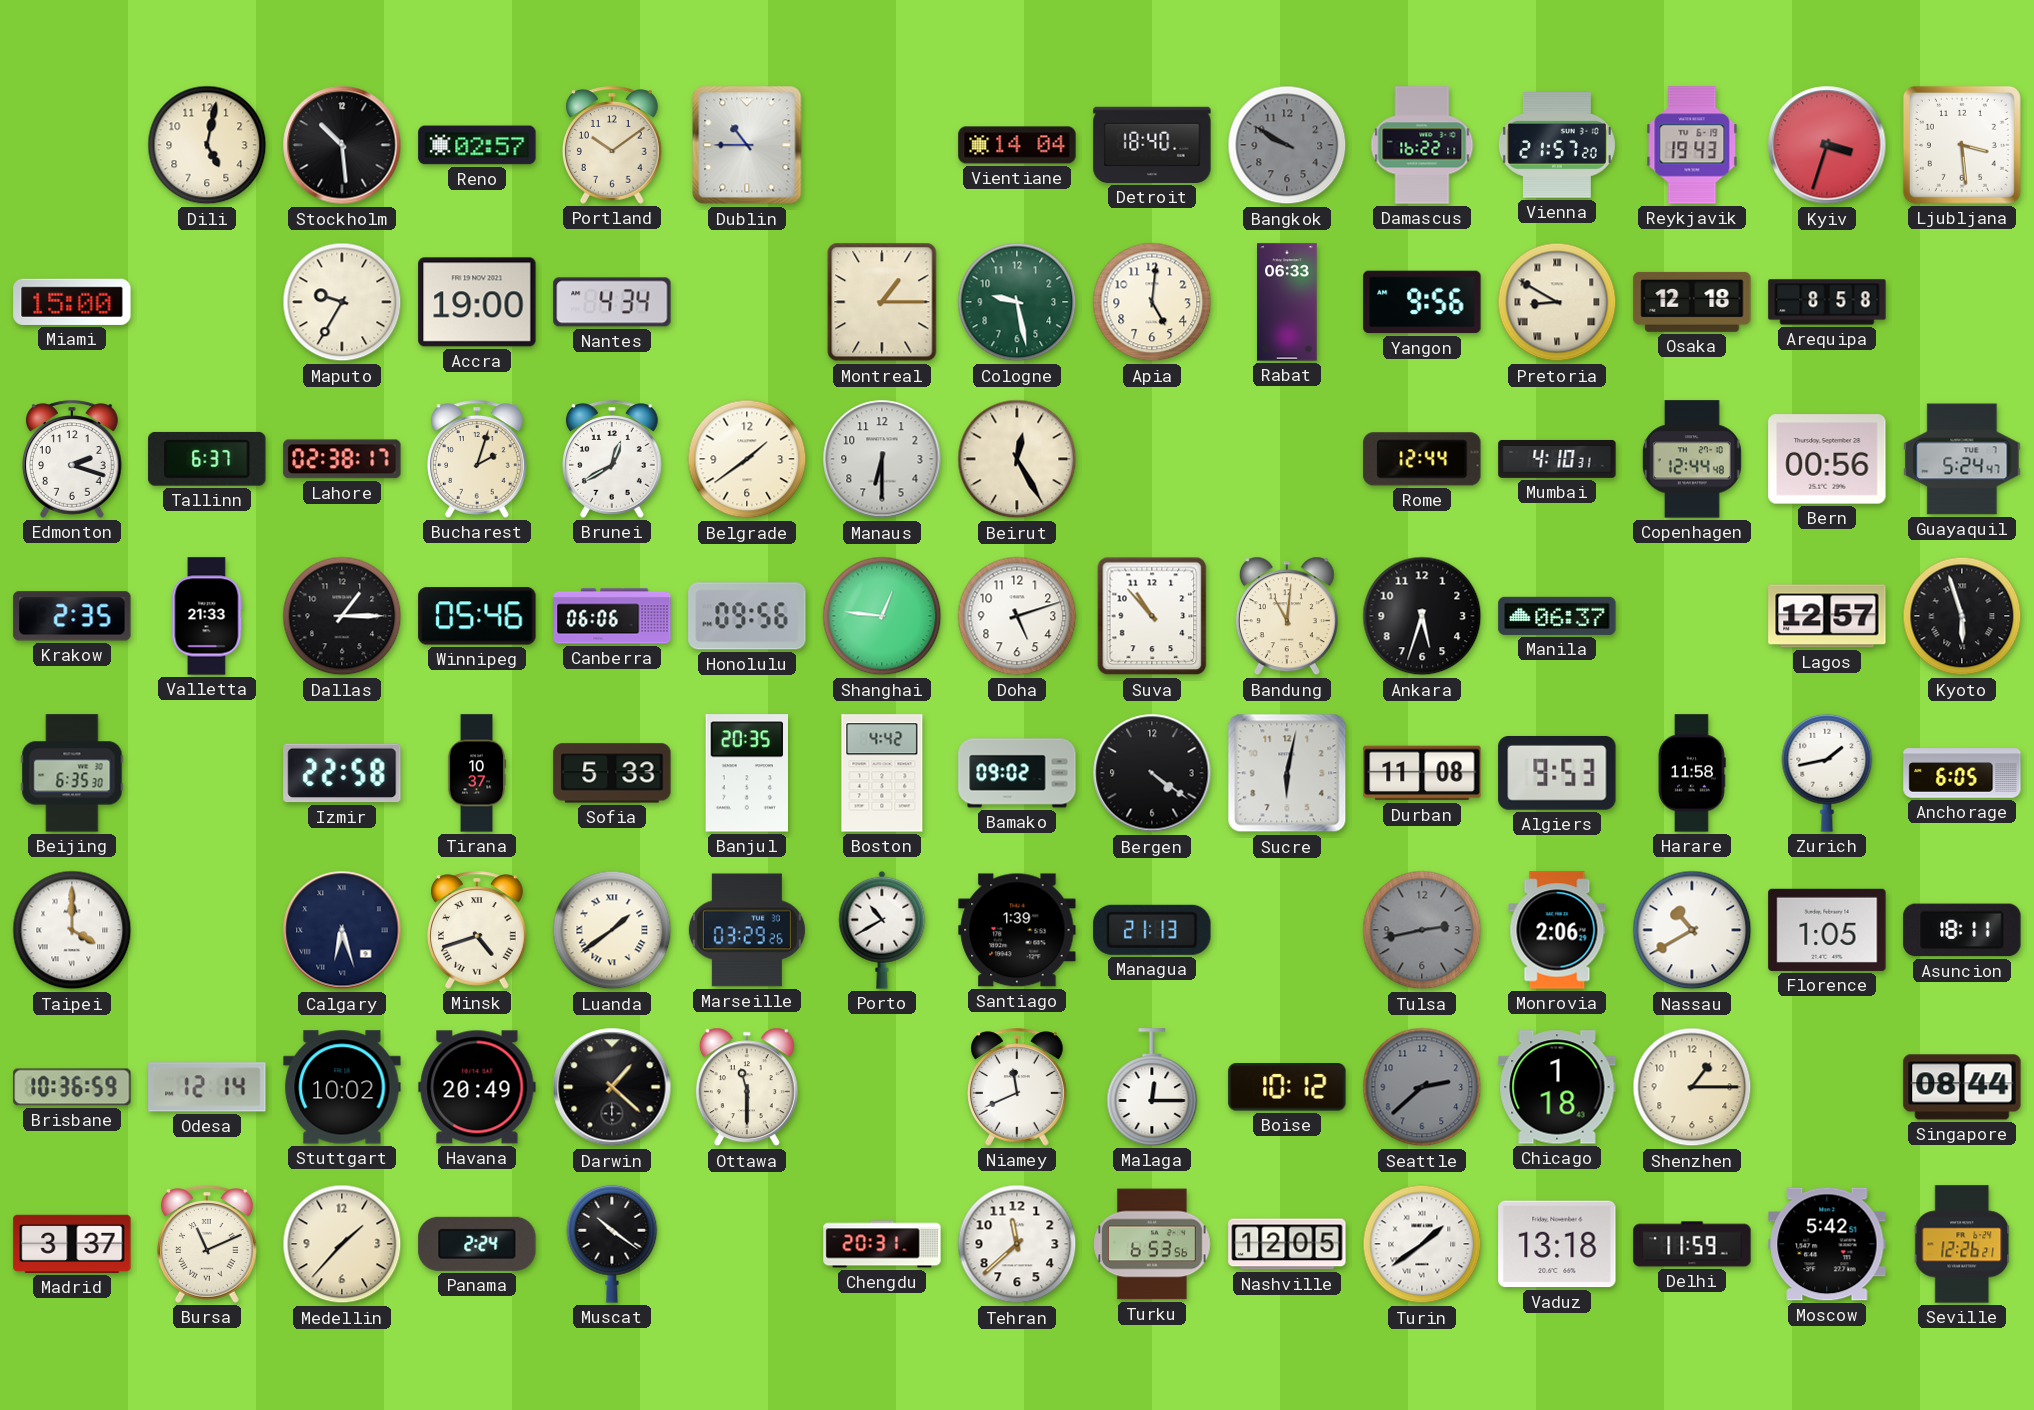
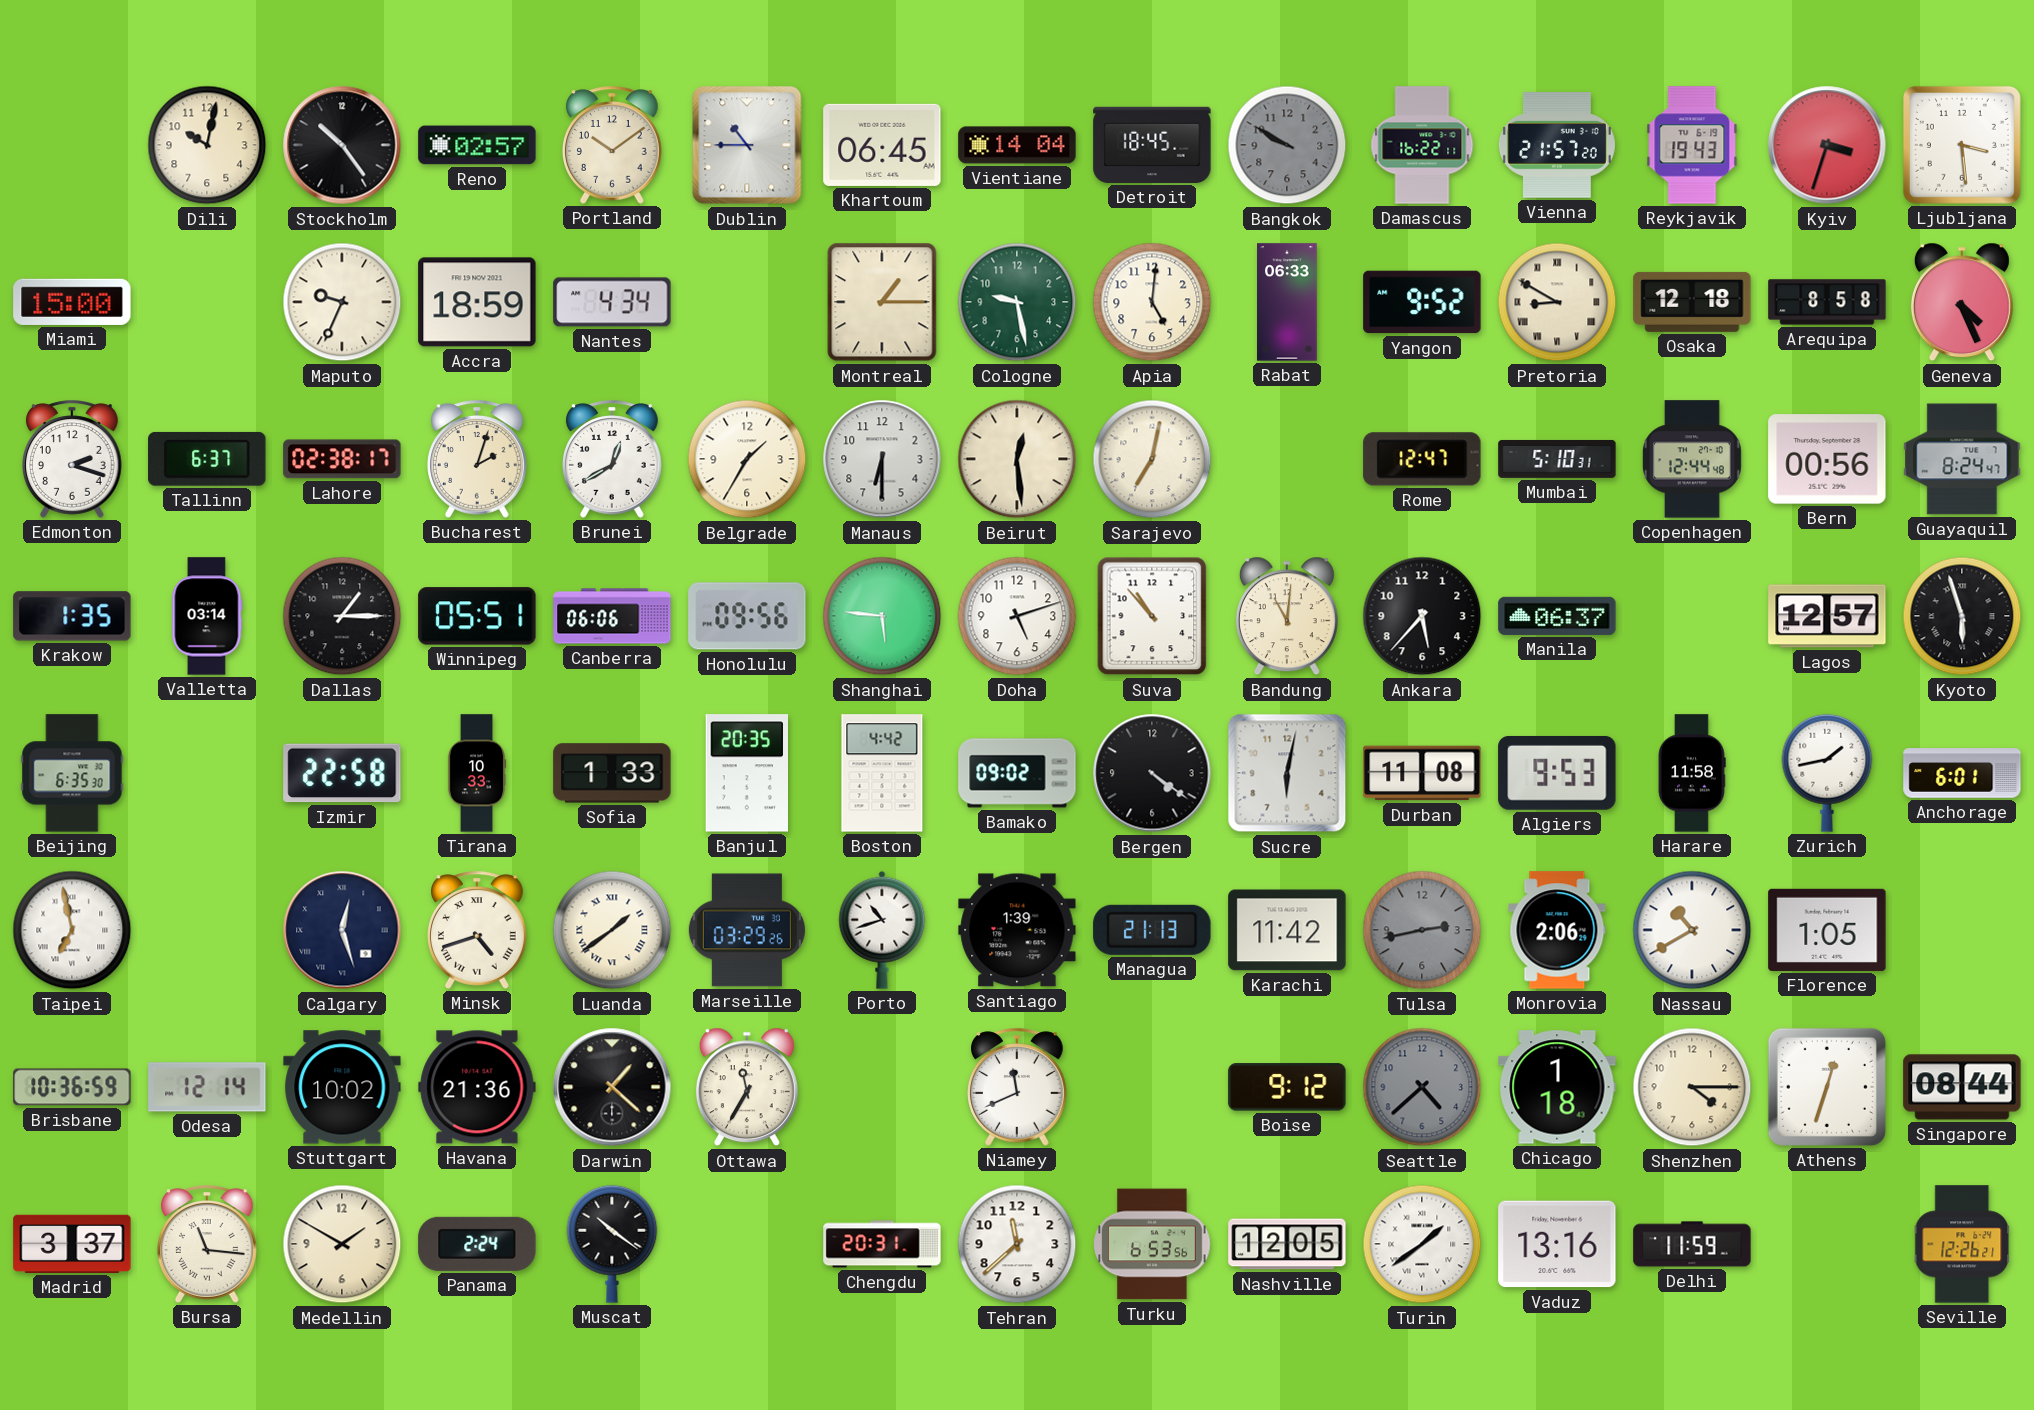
Dili: 5:02 -> 10:02
Stockholm: 10:29 -> 10:24
Khartoum: none -> 06:45
Detroit: 18:40 -> 18:45
Maputo: 9:35 -> 9:34
Accra: 19:00 -> 18:59
Yangon: 9:56 -> 9:52
Geneva: none -> 4:26
Belgrade: 1:39 -> 1:35
Beirut: 12:25 -> 12:29
Sarajevo: none -> 7:02
Rome: 12:44 -> 12:47
Mumbai: 4:10 -> 5:10
Guayaquil: 5:24 -> 8:24
Krakow: 2:35 -> 1:35
Valletta: 21:33 -> 03:14
Winnipeg: 05:46 -> 05:51
Shanghai: 12:46 -> 5:46
Ankara: 5:33 -> 5:37
Tirana: 10:37 -> 10:33
Sofia: 5:33 -> 1:33
Anchorage: 6:05 -> 6:01
Taipei: 4:00 -> 6:58
Calgary: 6:27 -> 12:27
Porto: 10:40 -> 10:42
Karachi: none -> 11:42
Asuncion: 18:11 -> none
Havana: 20:49 -> 21:36
Ottawa: 11:30 -> 11:35
Malaga: 12:15 -> none
Boise: 10:12 -> 9:12
Seattle: 2:38 -> 4:38
Shenzhen: 1:15 -> 4:15
Athens: none -> 12:33
Bursa: 11:11 -> 11:16
Medellin: 1:37 -> 1:50
Vaduz: 13:18 -> 13:16
Moscow: 5:42 -> none
